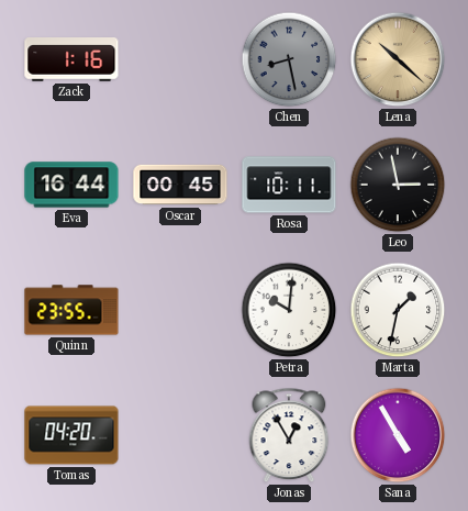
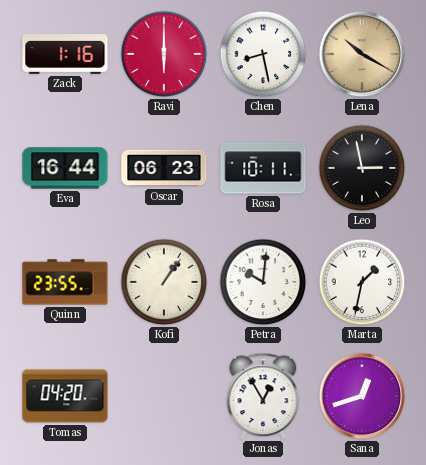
Ravi: none -> 6:00
Chen dial: grey -> white
Lena: 10:22 -> 10:20
Oscar: 00:45 -> 06:23
Kofi: none -> 1:06
Sana: 4:55 -> 12:42
